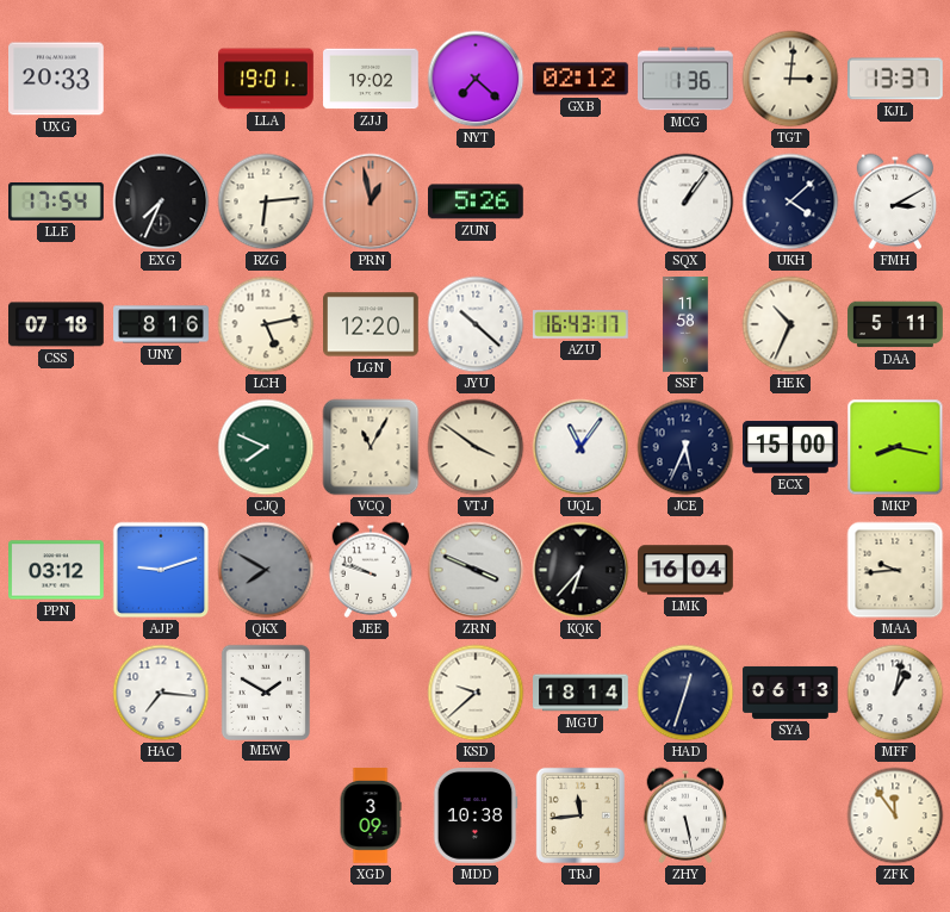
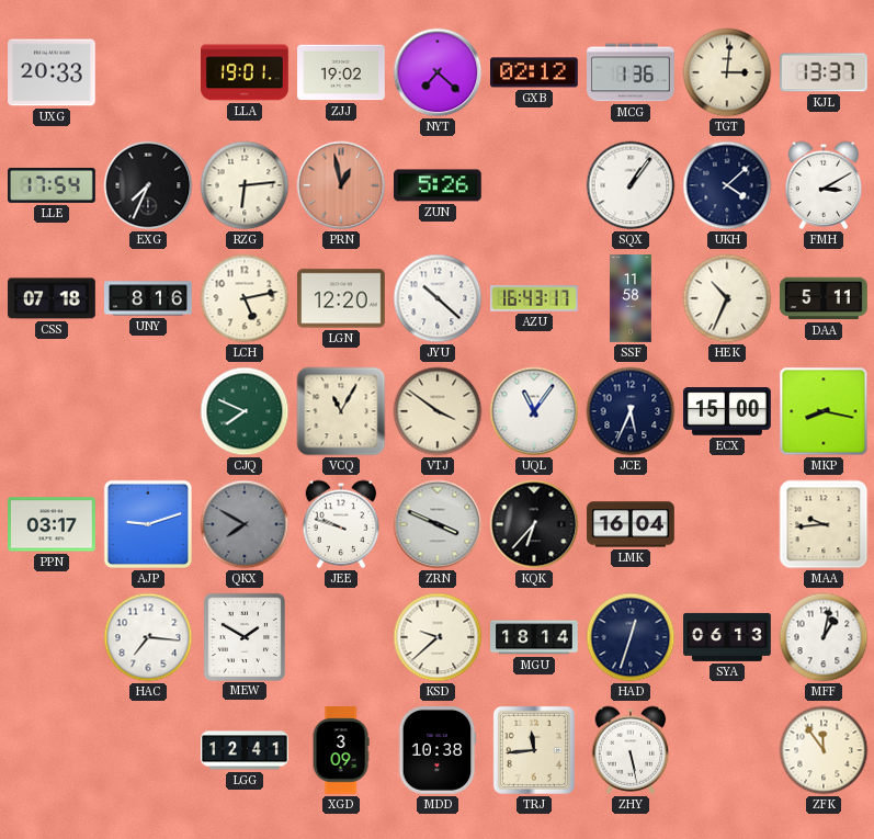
PPN: 03:12 -> 03:17
LGG: none -> 12:41
